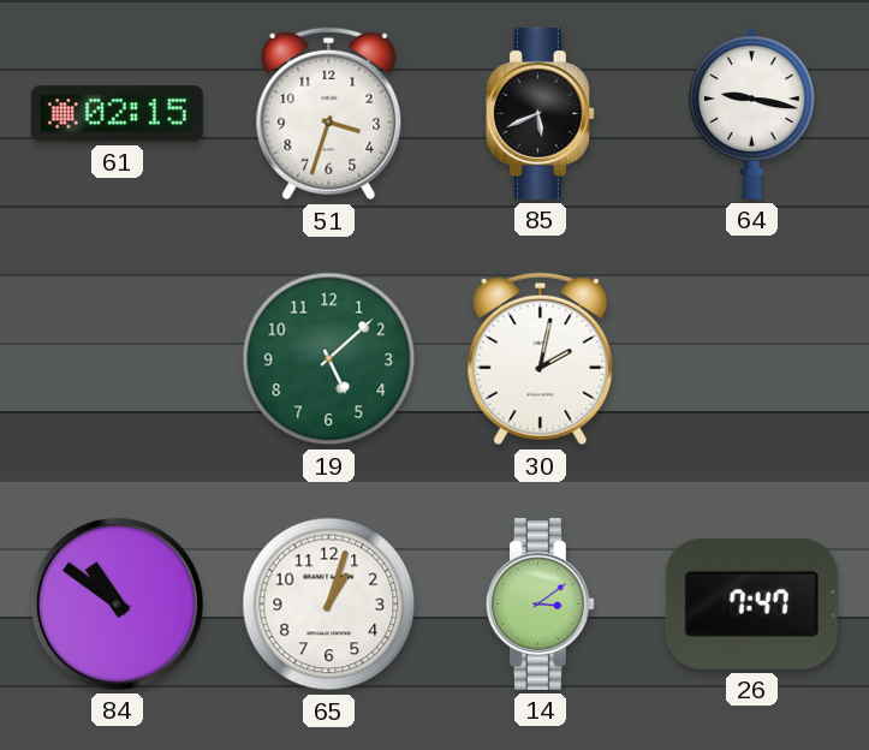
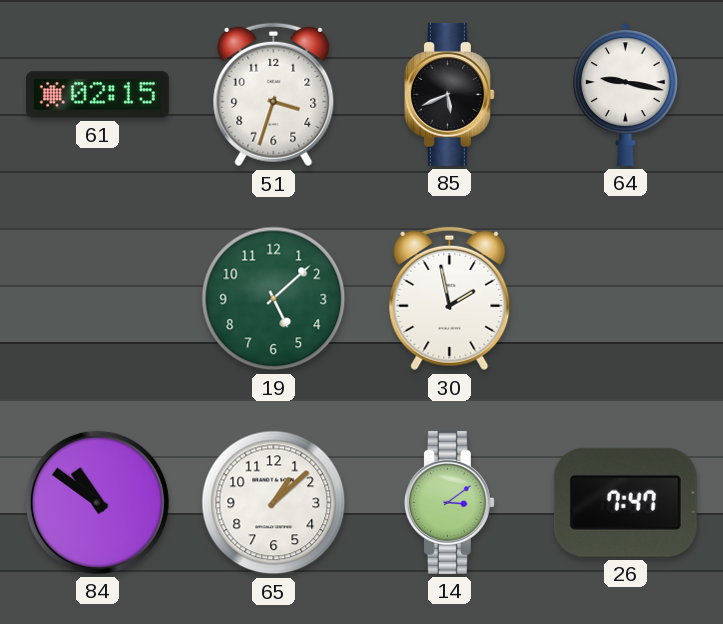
30: 2:02 -> 1:58
65: 1:03 -> 1:08
